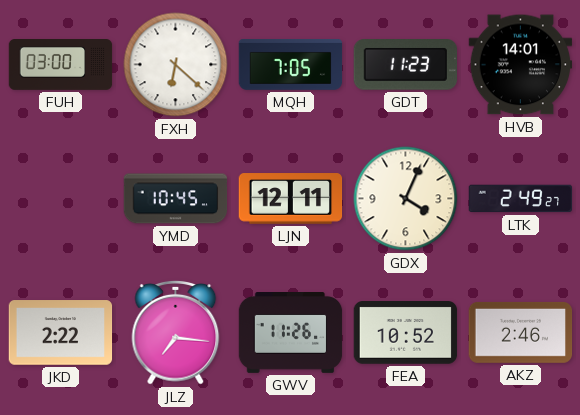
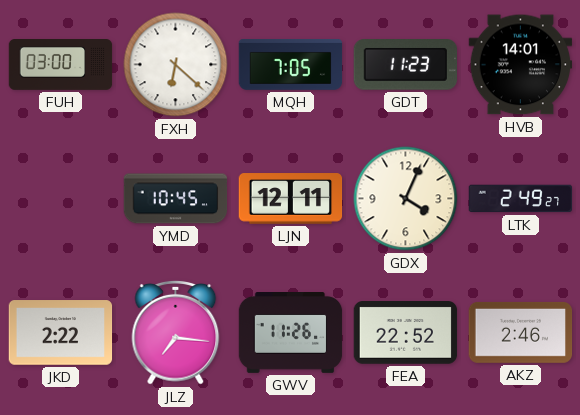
FEA: 10:52 -> 22:52
